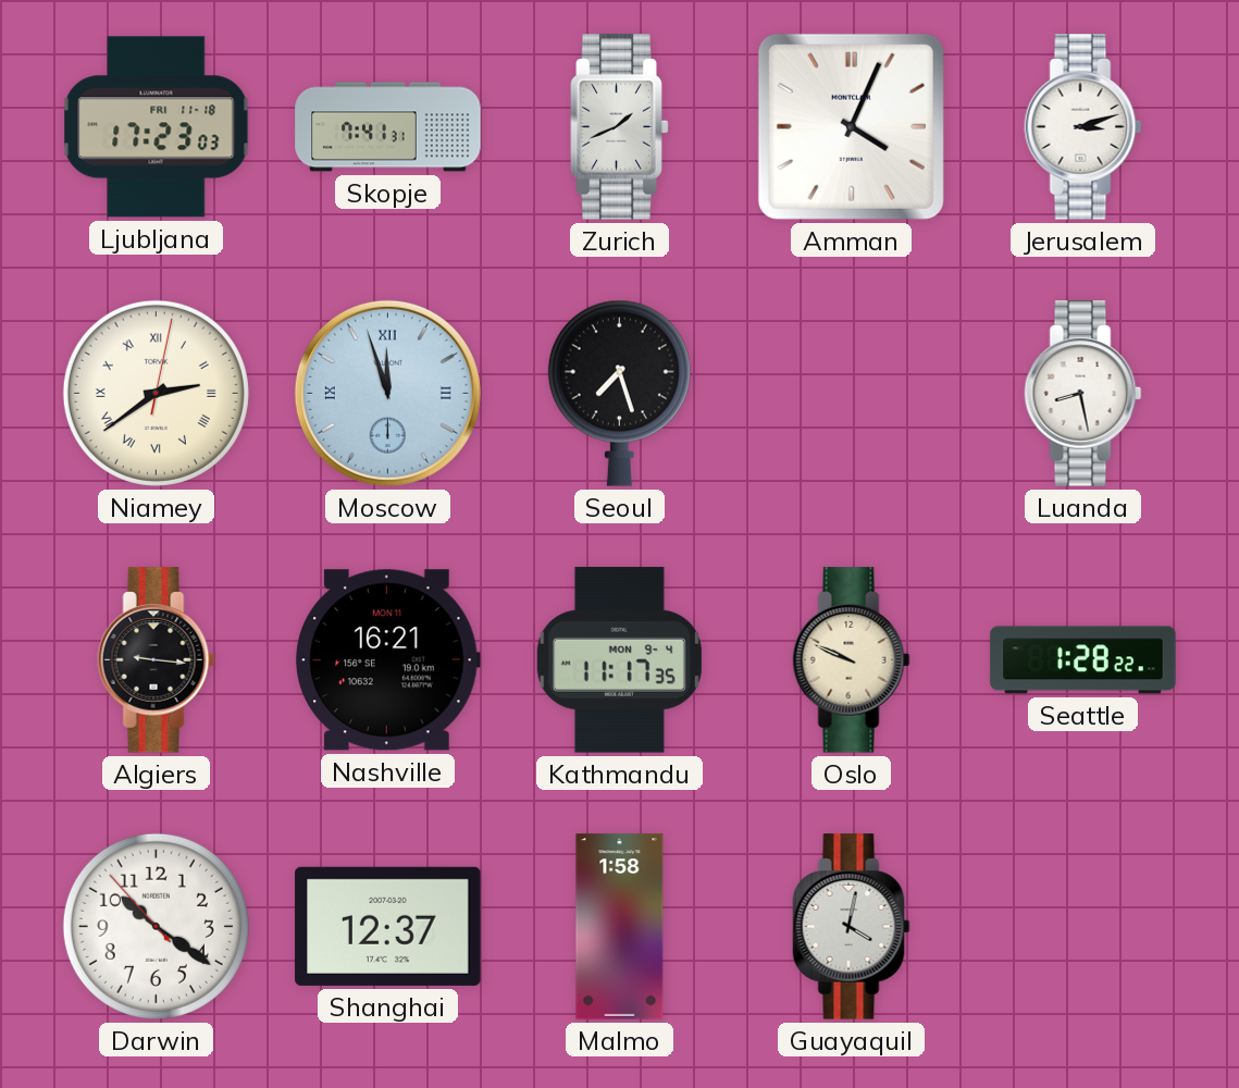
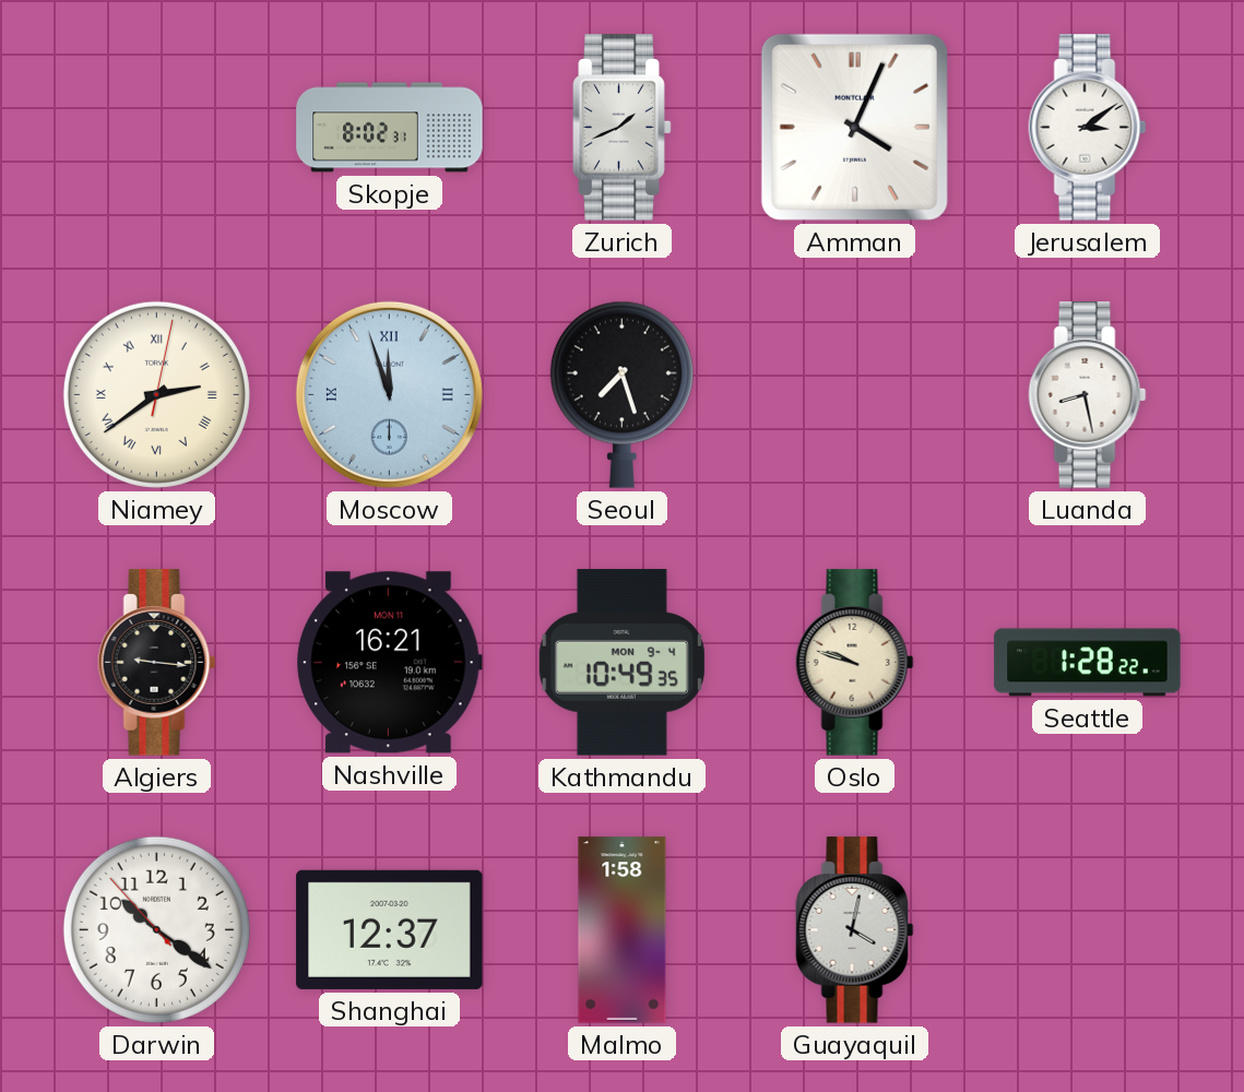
Ljubljana: 17:23 -> none
Skopje: 7:41 -> 8:02
Jerusalem: 3:12 -> 3:09
Kathmandu: 11:17 -> 10:49
Oslo: 9:49 -> 9:48
